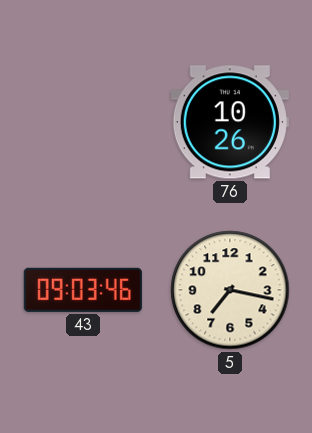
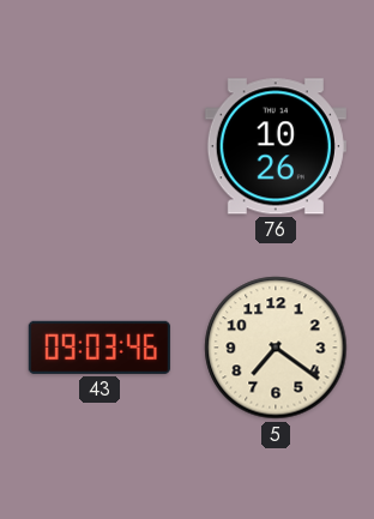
5: 7:17 -> 7:21
